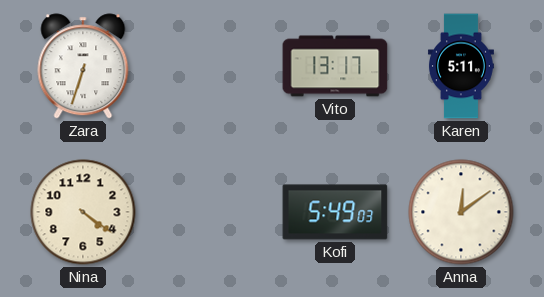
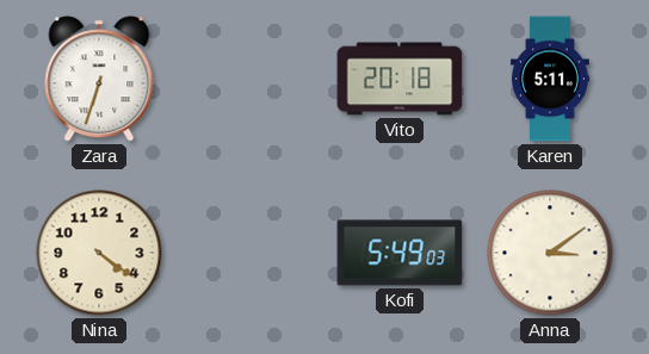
Vito: 13:17 -> 20:18
Anna: 12:09 -> 3:09
